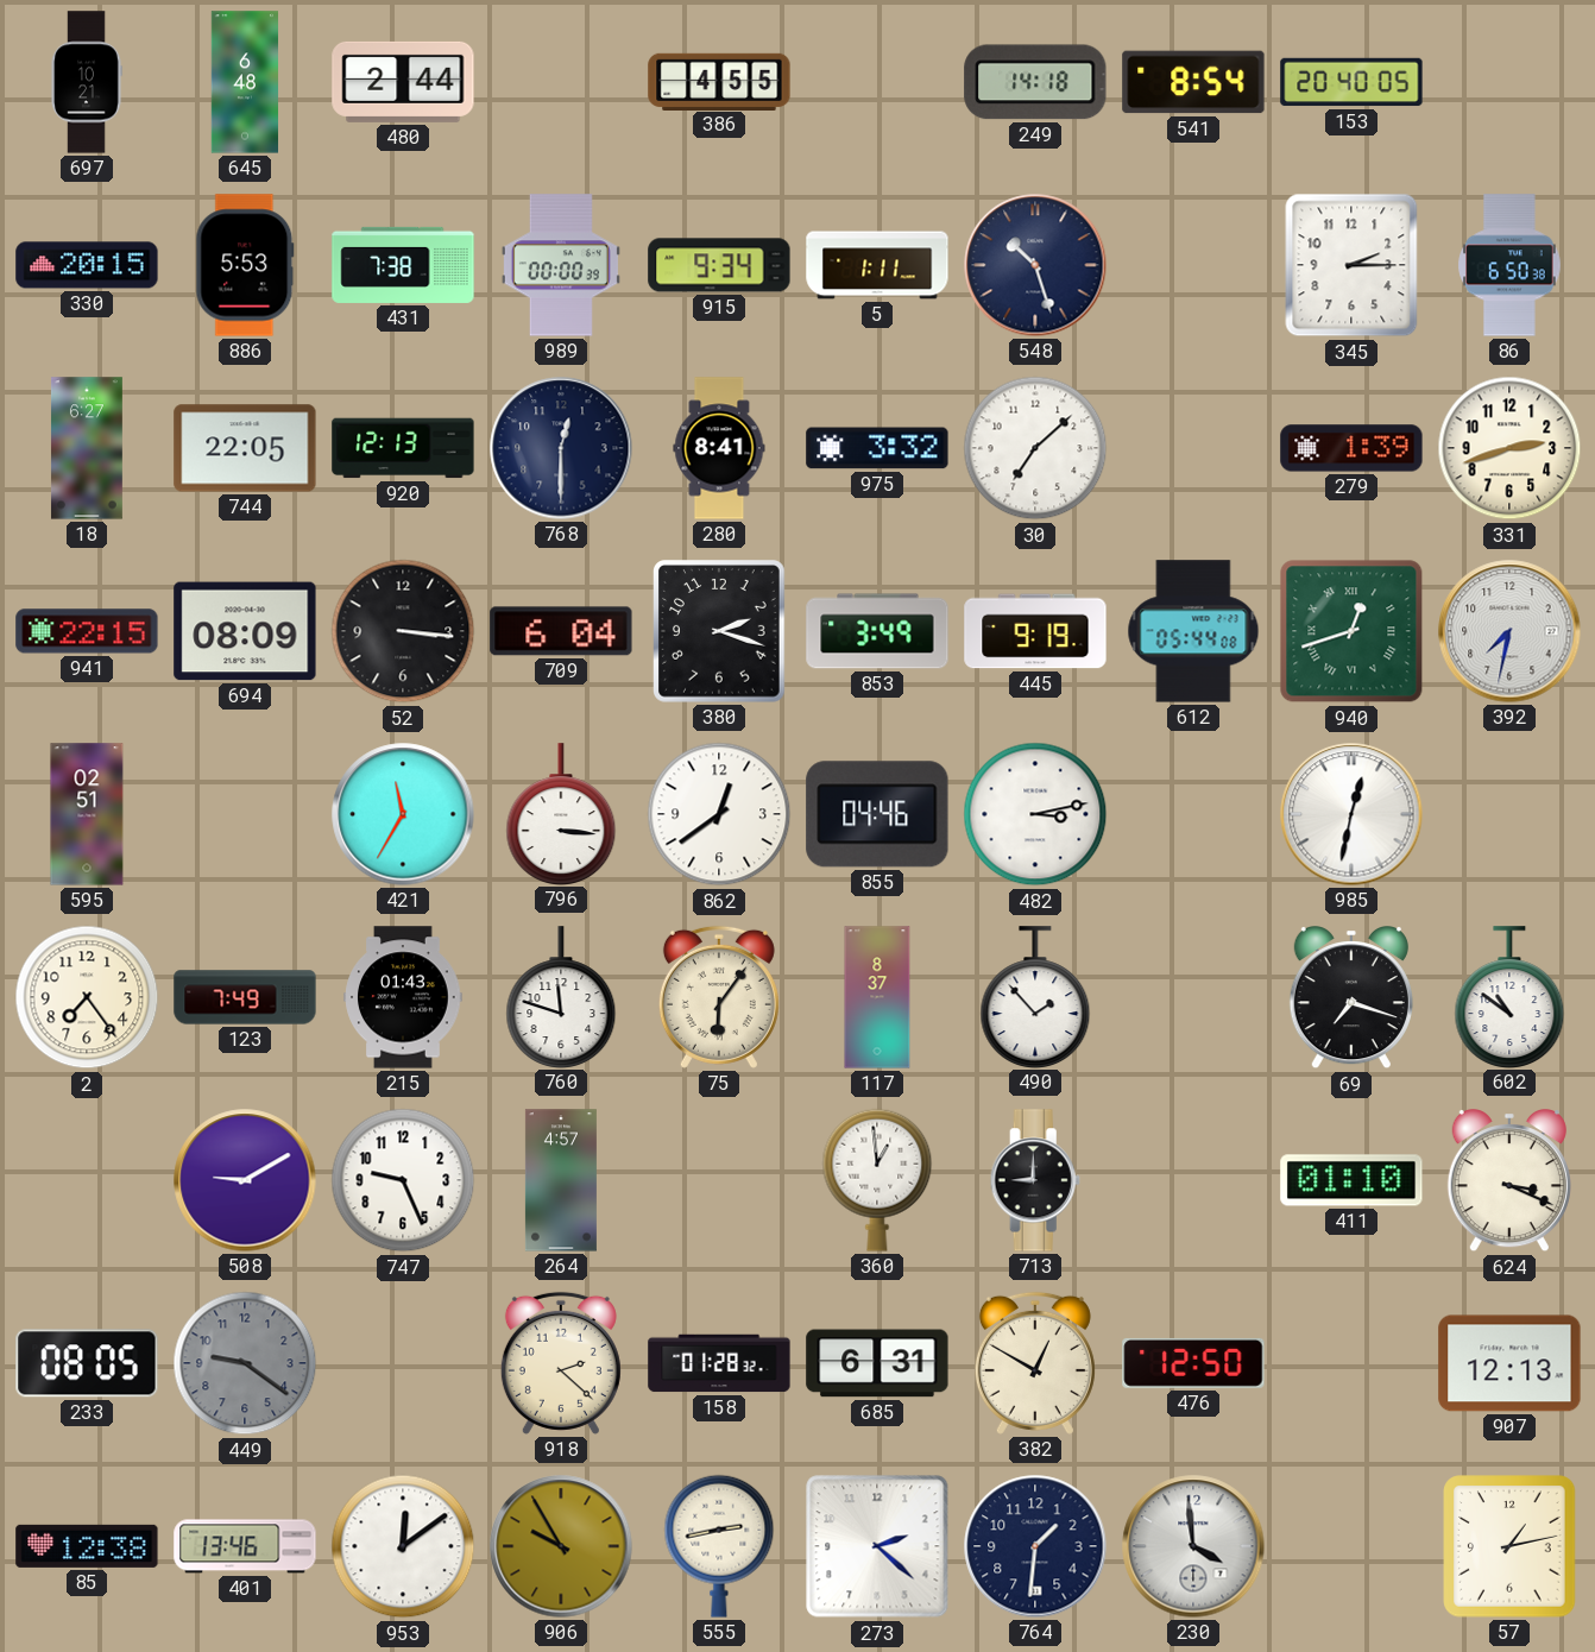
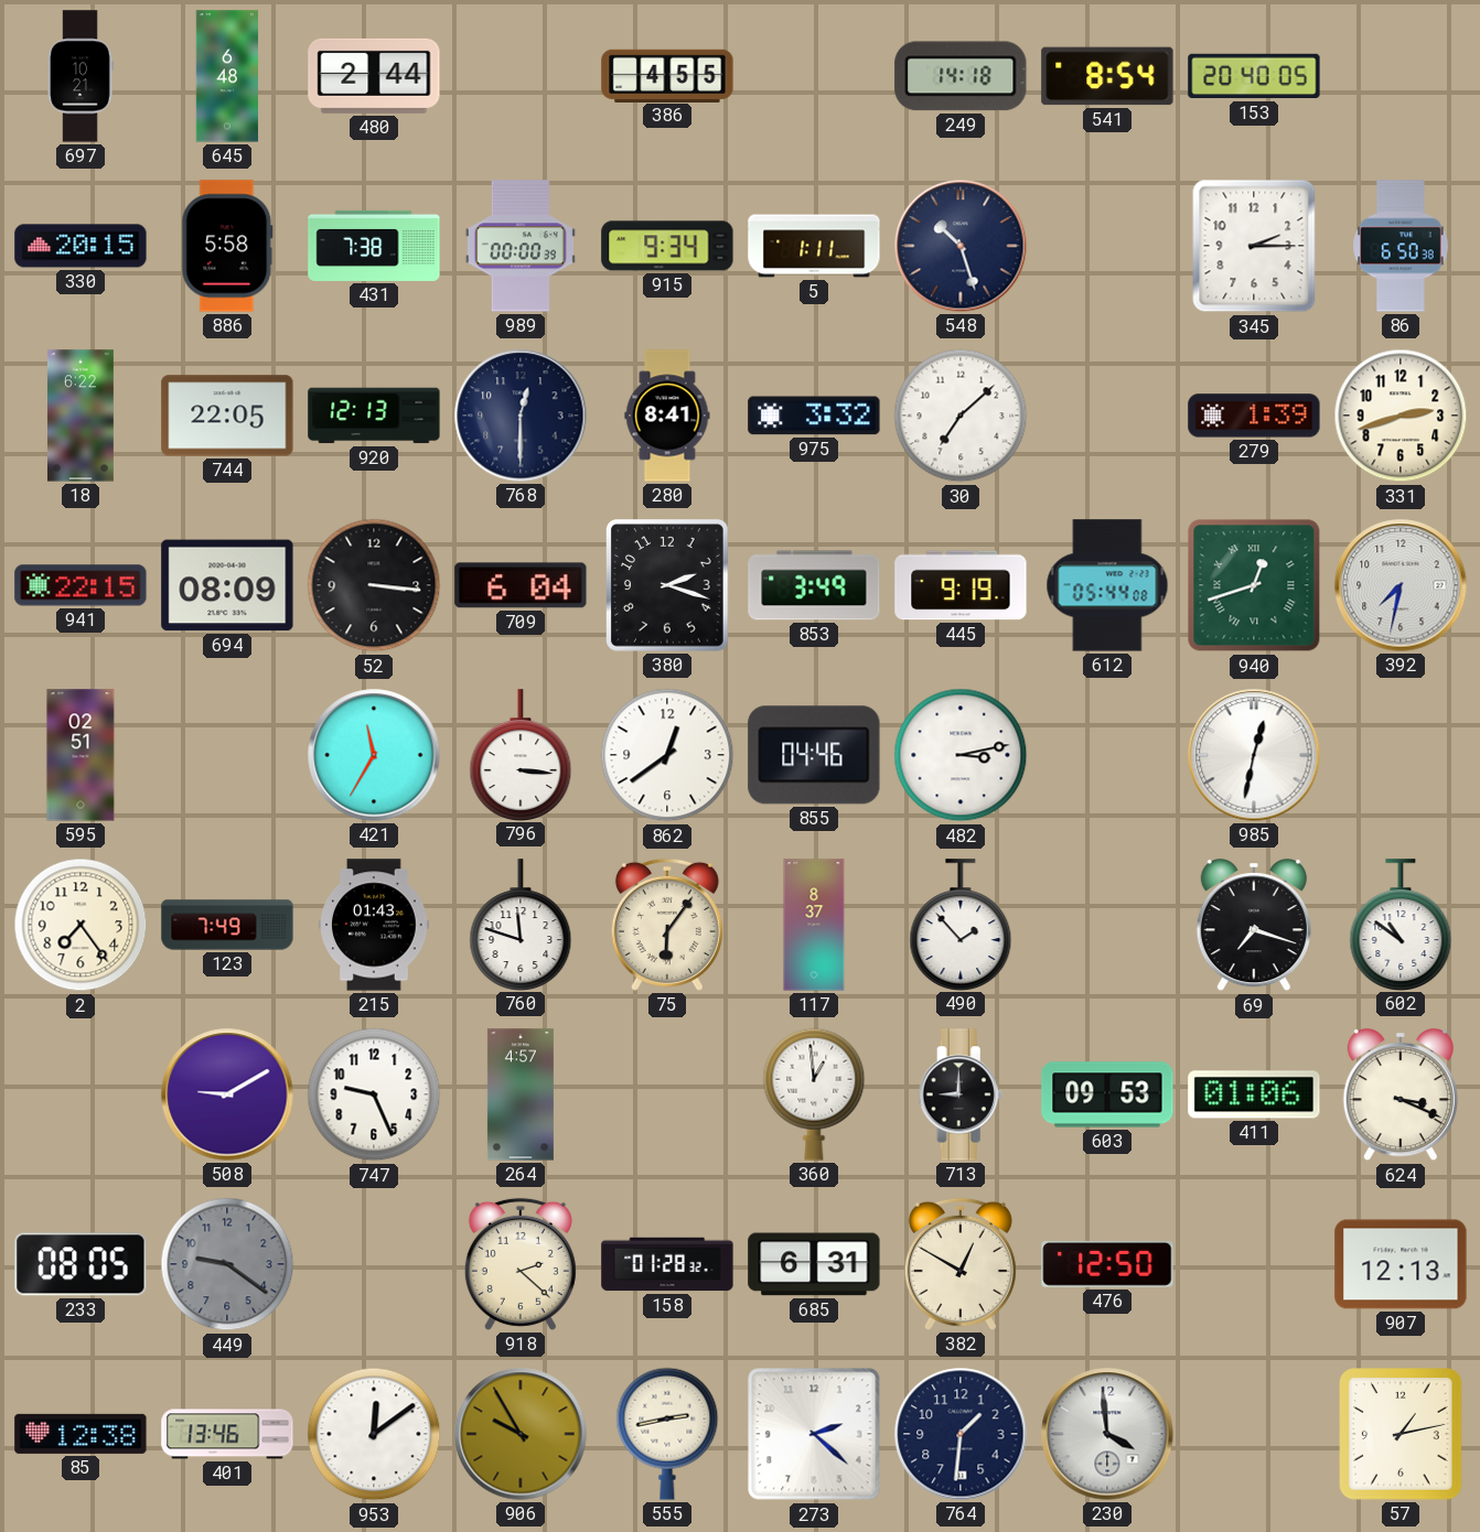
886: 5:53 -> 5:58
18: 6:27 -> 6:22
603: none -> 09:53
411: 01:10 -> 01:06
